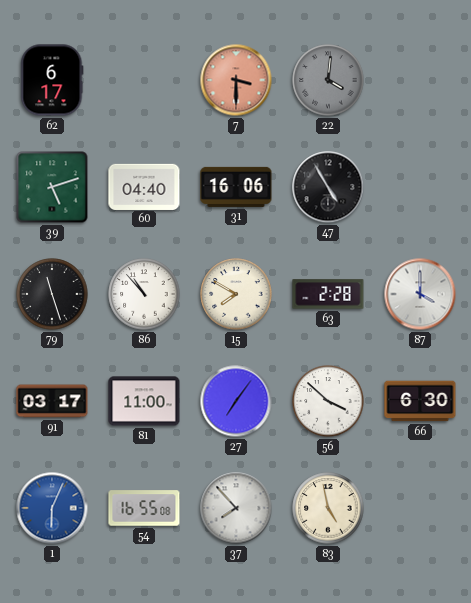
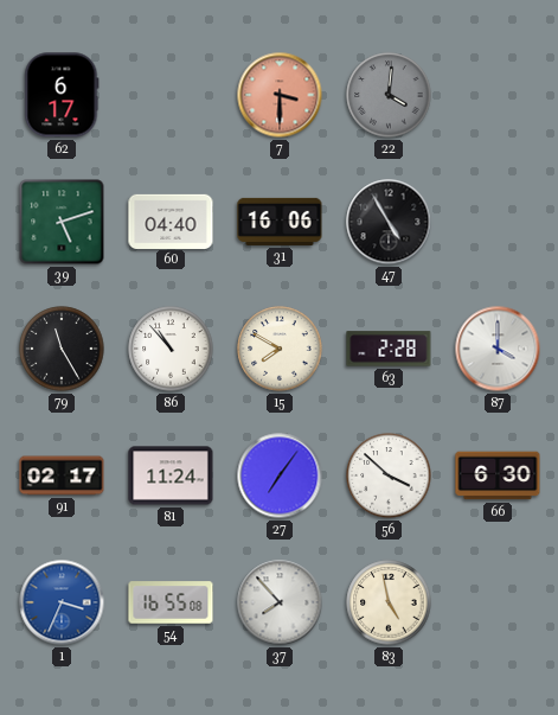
79: 11:27 -> 11:25
91: 03:17 -> 02:17
81: 11:00 -> 11:24
1: 6:04 -> 3:34
